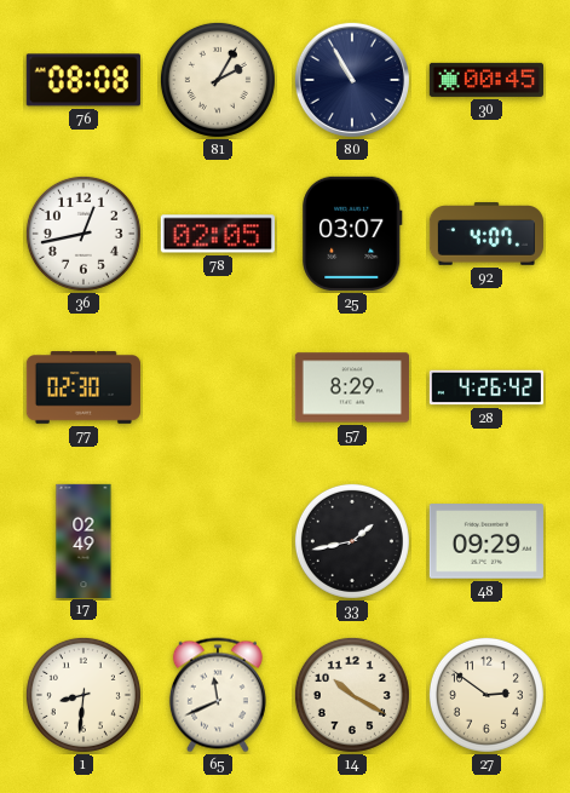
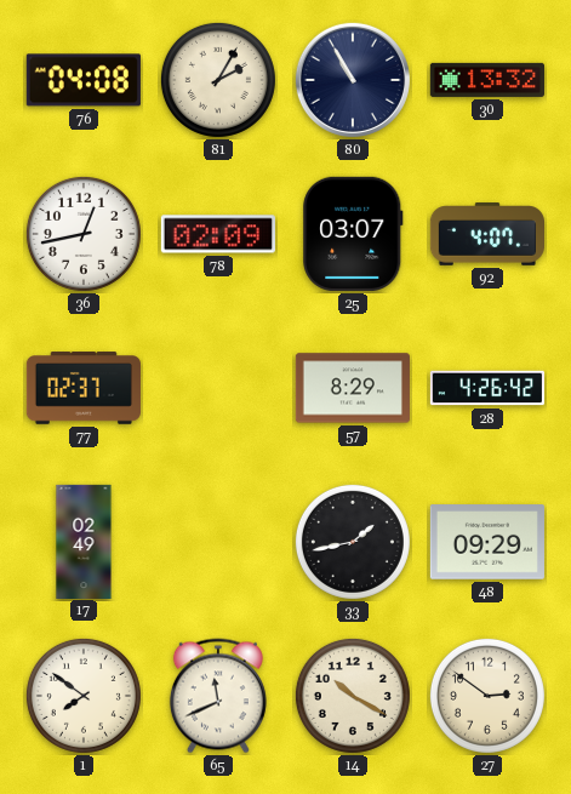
76: 08:08 -> 04:08
30: 00:45 -> 13:32
78: 02:05 -> 02:09
77: 02:30 -> 02:37
1: 8:31 -> 7:51
